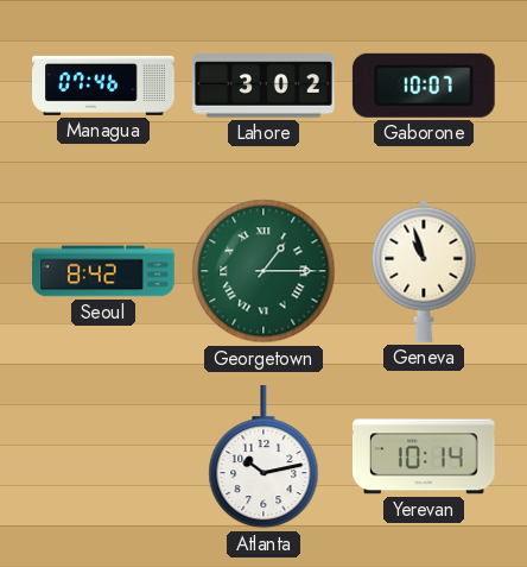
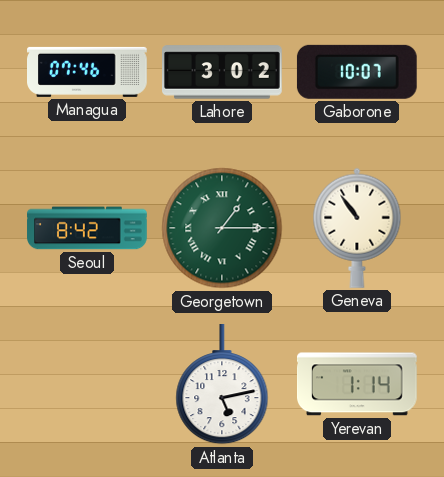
Geneva: 10:57 -> 10:54
Atlanta: 10:13 -> 5:13
Yerevan: 10:14 -> 1:14
